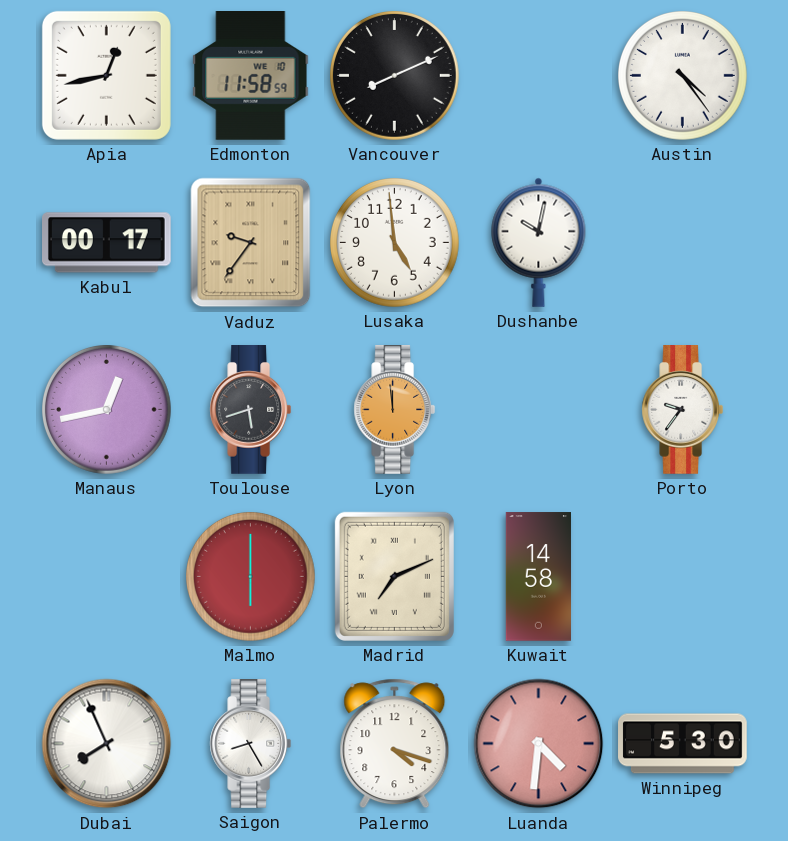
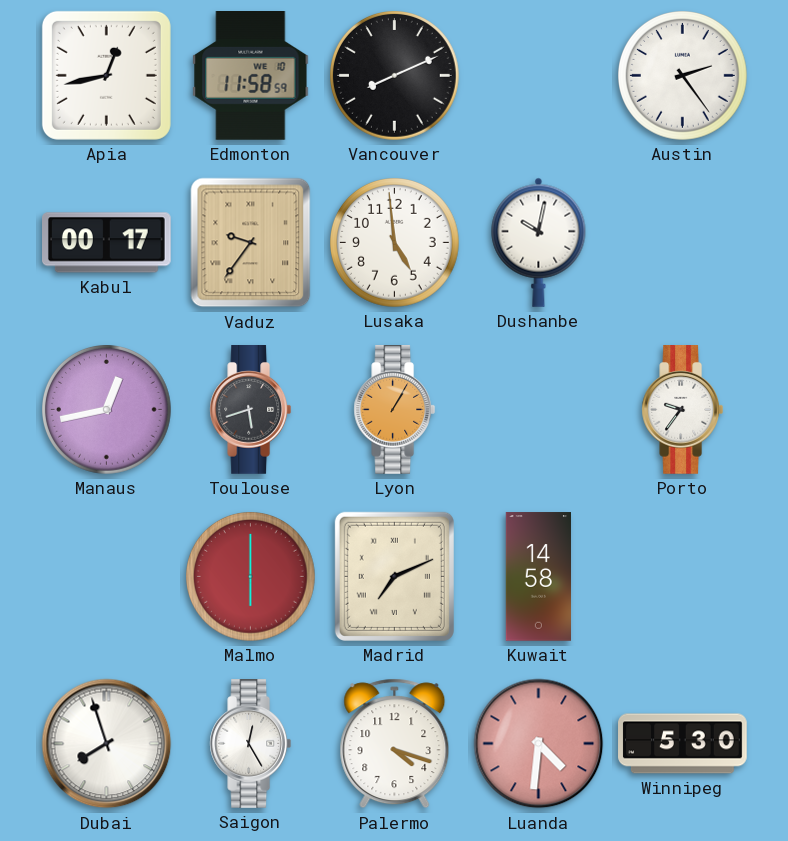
Austin: 4:24 -> 2:24
Lyon: 11:59 -> 1:05
Dubai: 7:56 -> 7:57
Saigon: 8:25 -> 12:25
